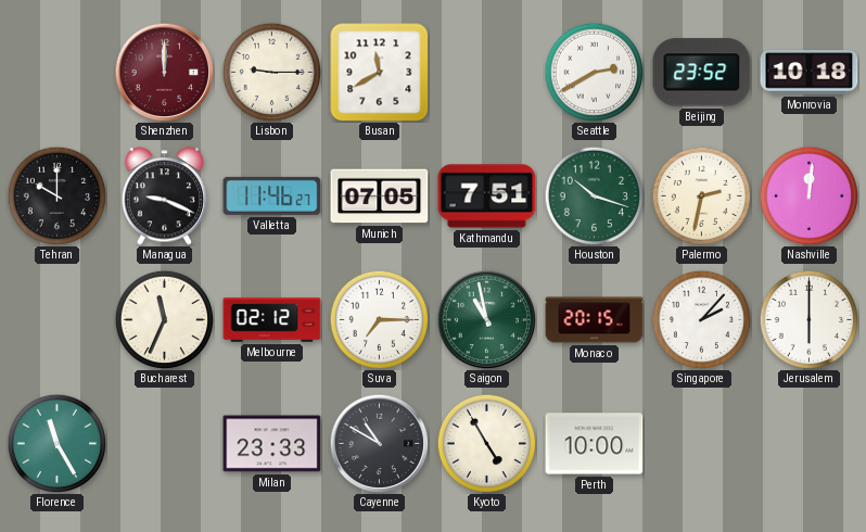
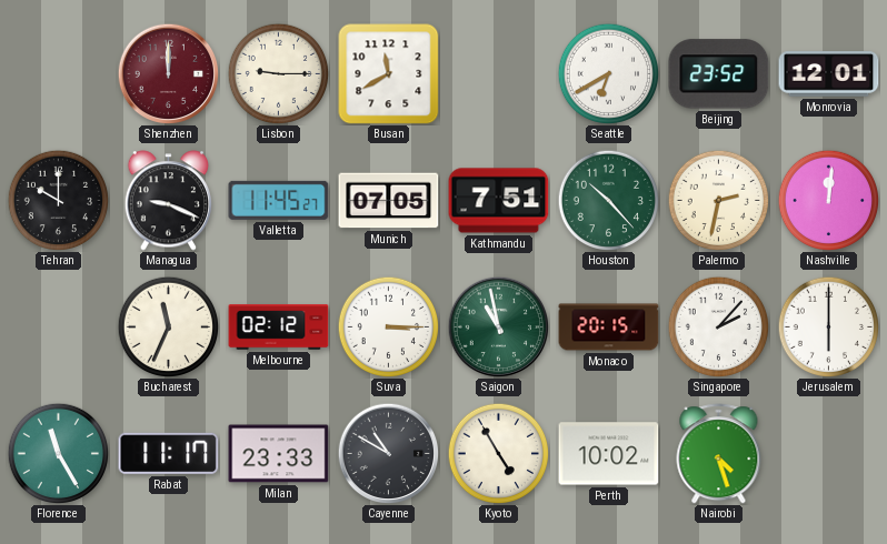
Seattle: 2:40 -> 6:40
Monrovia: 10:18 -> 12:01
Valletta: 11:46 -> 11:45
Houston: 10:18 -> 10:23
Suva: 7:15 -> 3:15
Rabat: none -> 11:17
Perth: 10:00 -> 10:02
Nairobi: none -> 4:27
